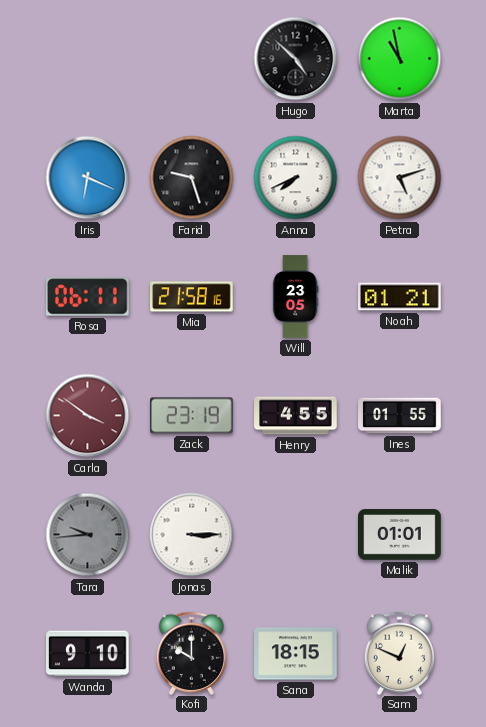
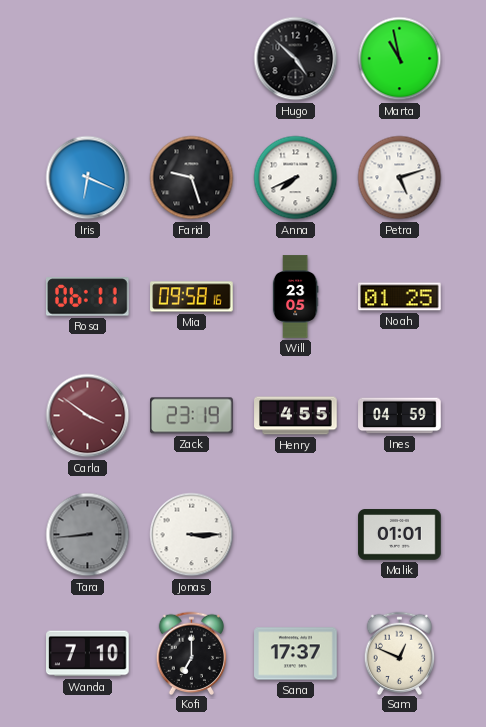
Mia: 21:58 -> 09:58
Noah: 01:21 -> 01:25
Ines: 01:55 -> 04:59
Tara: 9:44 -> 8:44
Wanda: 9:10 -> 7:10
Kofi: 10:00 -> 7:00
Sana: 18:15 -> 17:37
